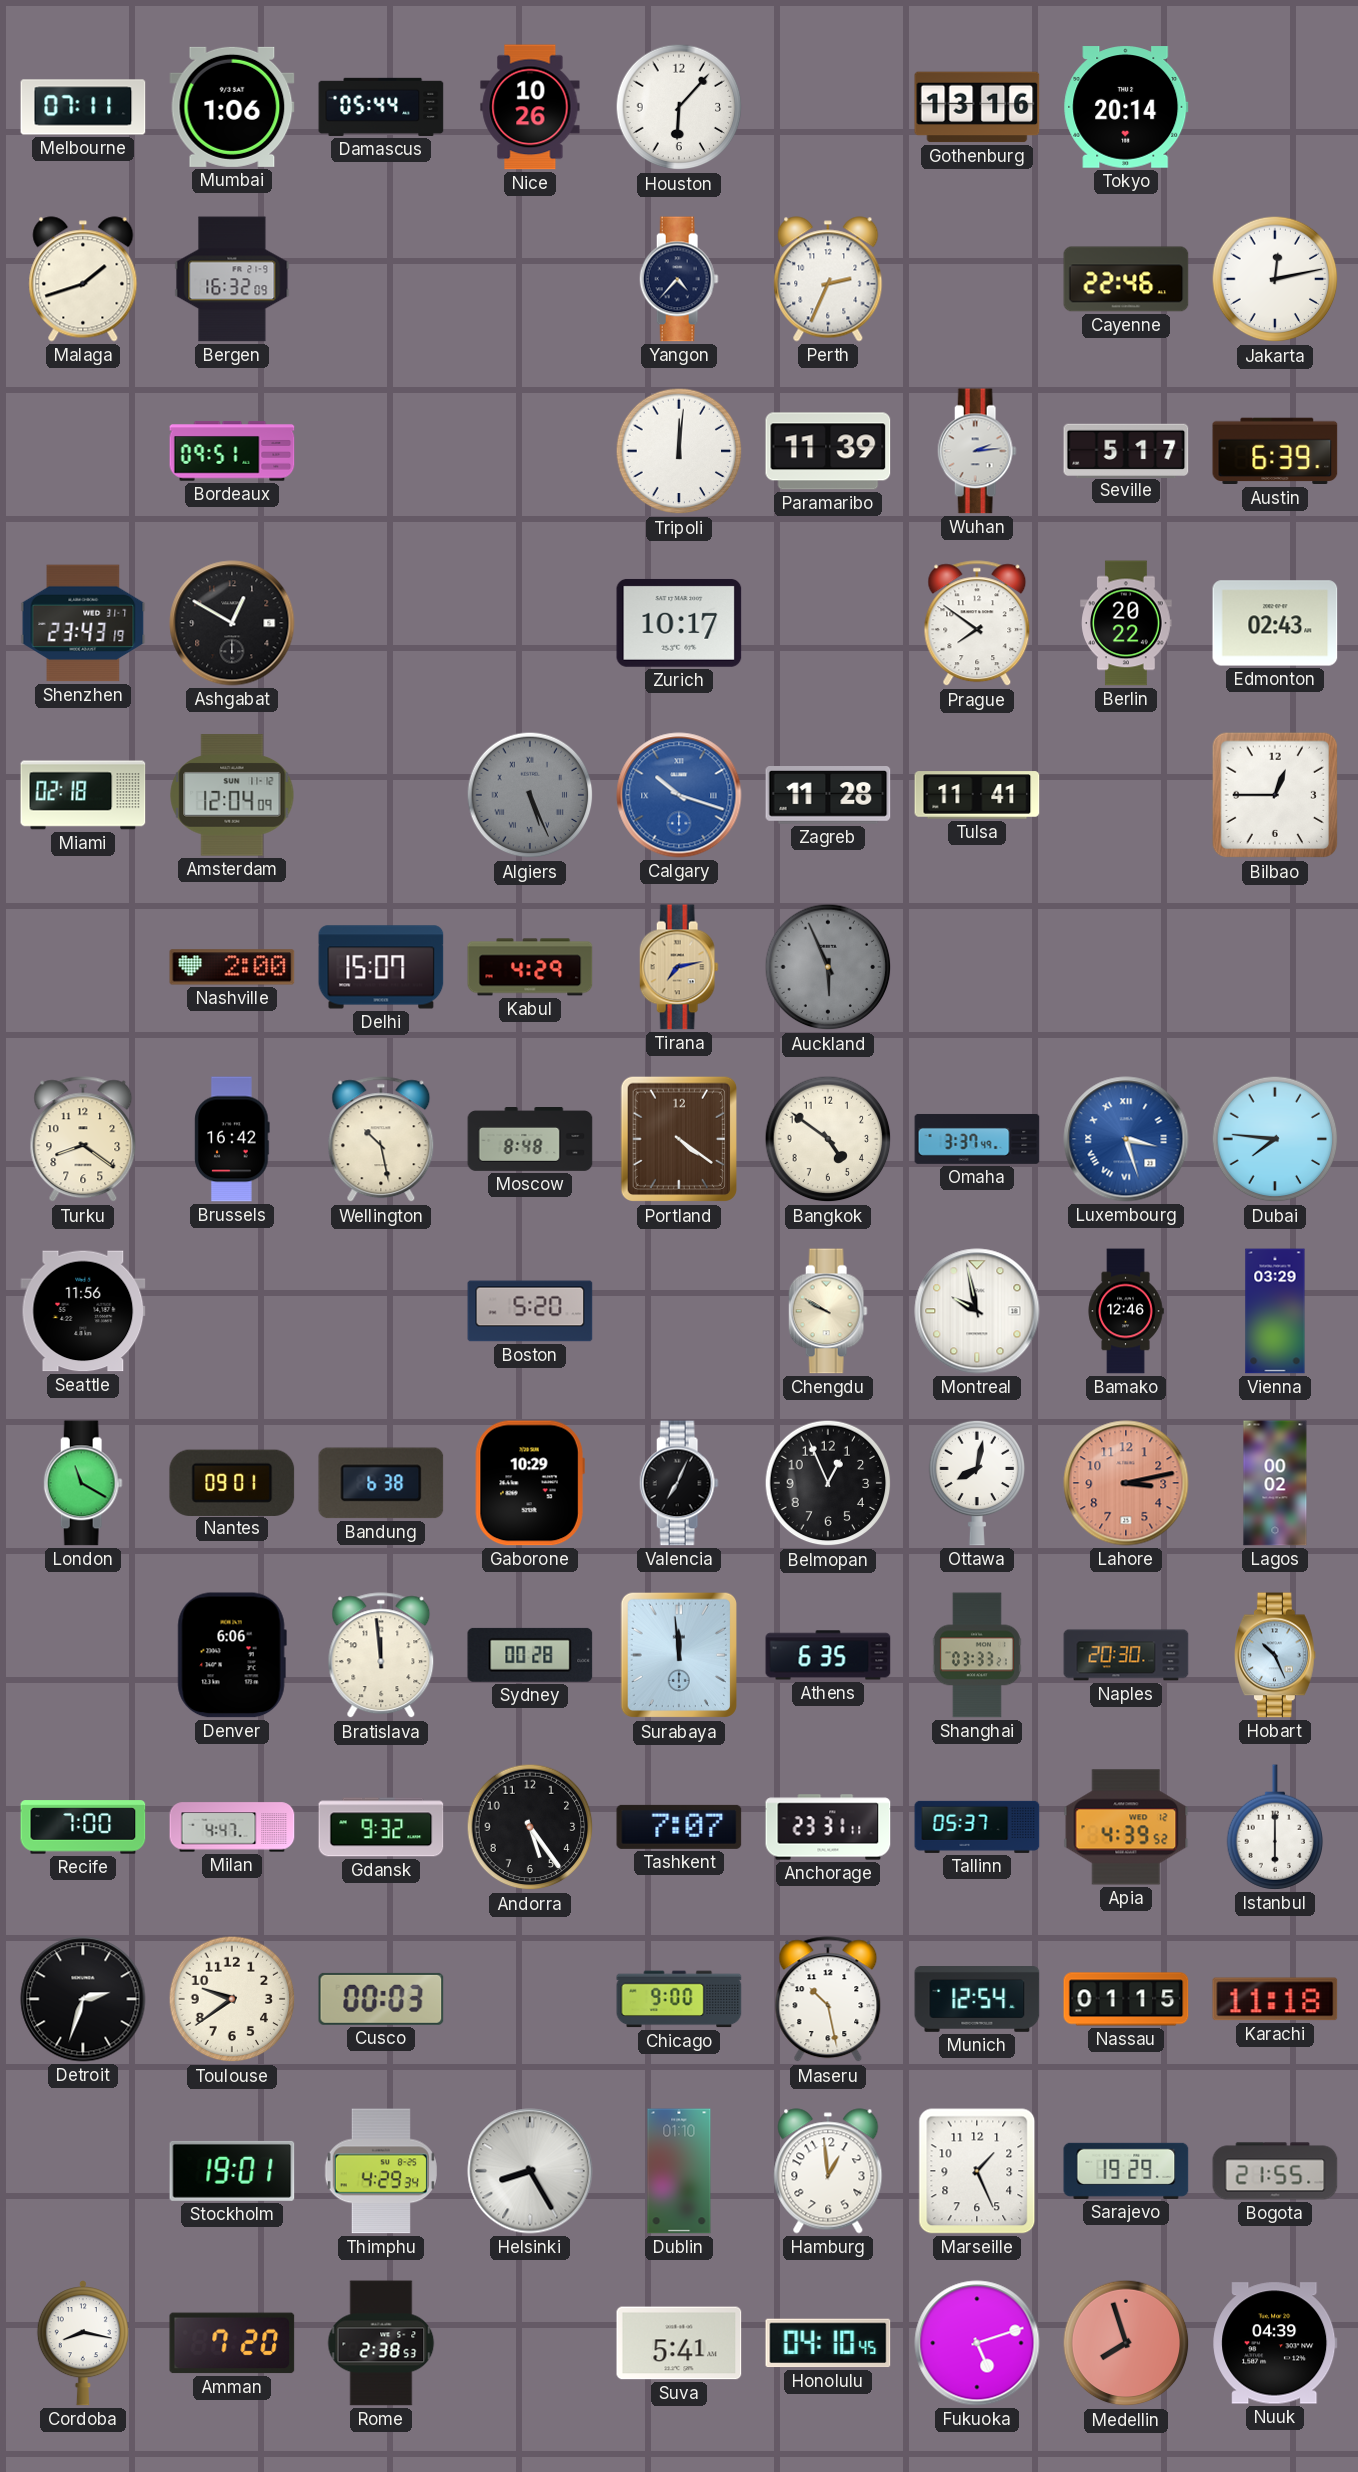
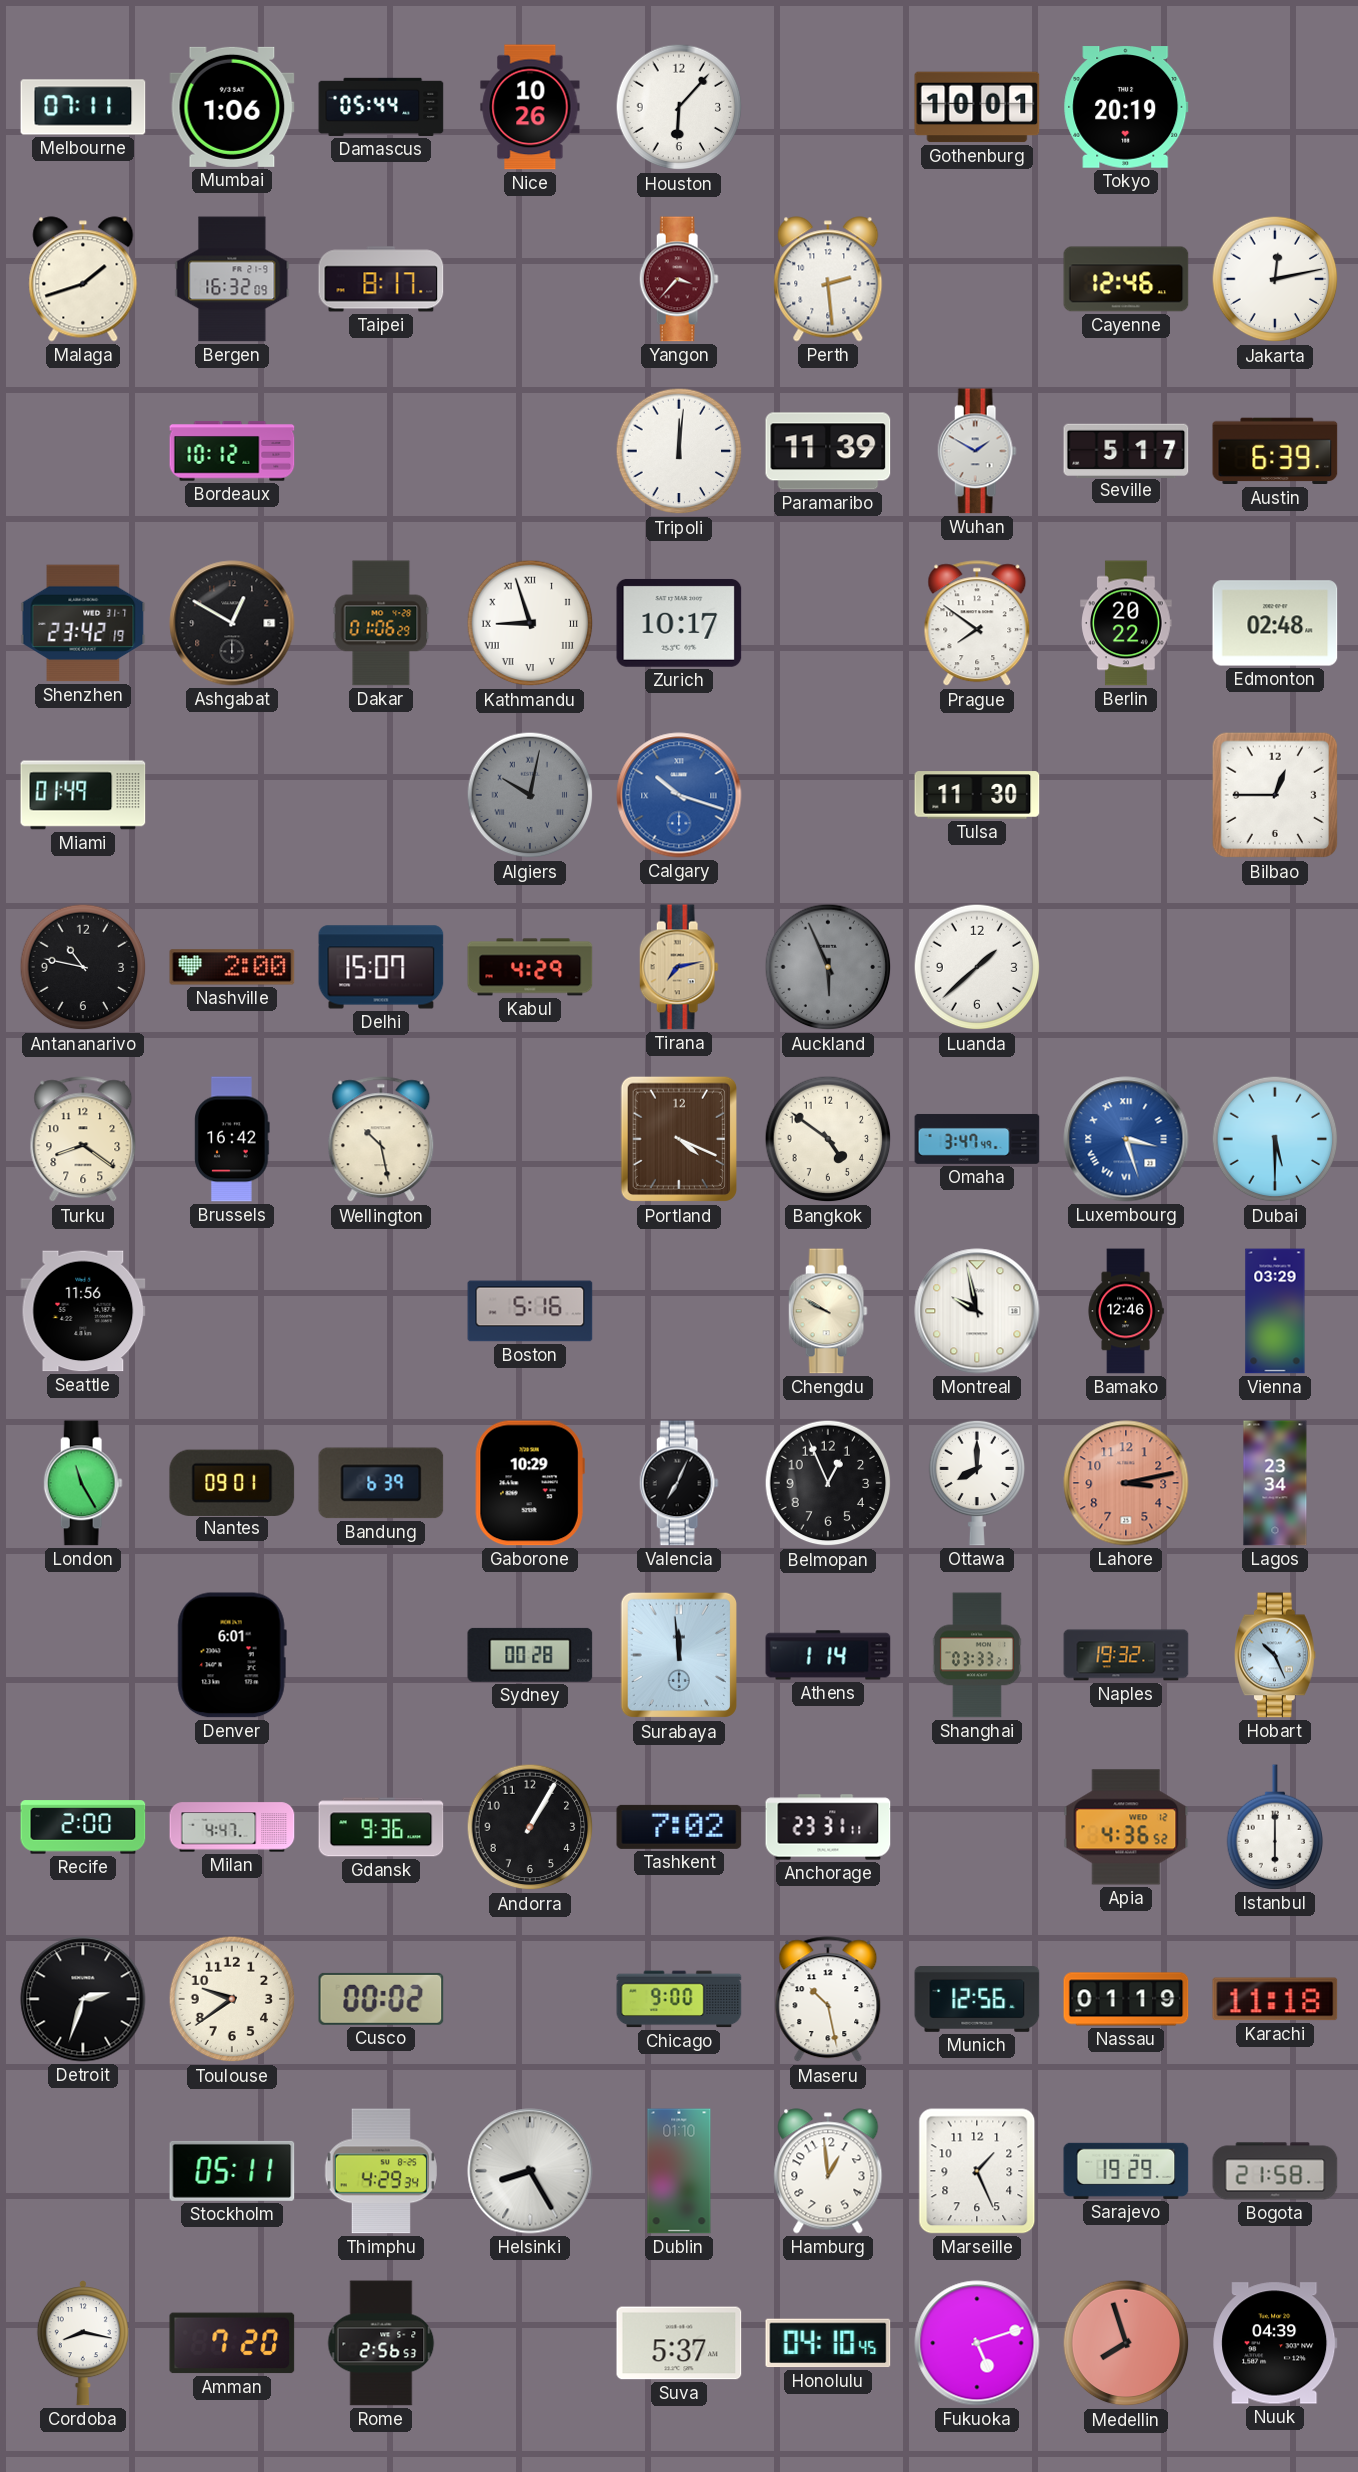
Gothenburg: 13:16 -> 10:01
Tokyo: 20:14 -> 20:19
Taipei: none -> 8:17
Yangon: 4:37 -> 3:37
Yangon dial: navy -> burgundy
Perth: 2:34 -> 2:29
Cayenne: 22:46 -> 12:46
Bordeaux: 09:51 -> 10:12
Wuhan: 2:14 -> 1:50
Shenzhen: 23:43 -> 23:42
Dakar: none -> 01:06
Kathmandu: none -> 8:57
Edmonton: 02:43 -> 02:48
Miami: 02:18 -> 01:49
Amsterdam: 12:04 -> none
Algiers: 5:26 -> 10:02
Zagreb: 11:28 -> none
Tulsa: 11:41 -> 11:30
Antananarivo: none -> 10:47
Luanda: none -> 1:38
Moscow: 8:48 -> none
Portland: 4:21 -> 4:19
Omaha: 3:37 -> 3:47
Dubai: 7:46 -> 5:30
Boston: 5:20 -> 5:16
London: 11:20 -> 11:25
Bandung: 6:38 -> 6:39
Ottawa: 8:02 -> 8:00
Lagos: 00:02 -> 23:34
Denver: 6:06 -> 6:01
Bratislava: 11:59 -> none
Athens: 6:35 -> 1:14
Naples: 20:30 -> 19:32
Recife: 7:00 -> 2:00
Gdansk: 9:32 -> 9:36
Andorra: 5:24 -> 1:05
Tashkent: 7:07 -> 7:02
Tallinn: 05:37 -> none
Apia: 4:39 -> 4:36
Cusco: 00:03 -> 00:02
Munich: 12:54 -> 12:56
Nassau: 01:15 -> 01:19
Stockholm: 19:01 -> 05:11
Bogota: 21:55 -> 21:58
Rome: 2:38 -> 2:56
Suva: 5:41 -> 5:37
